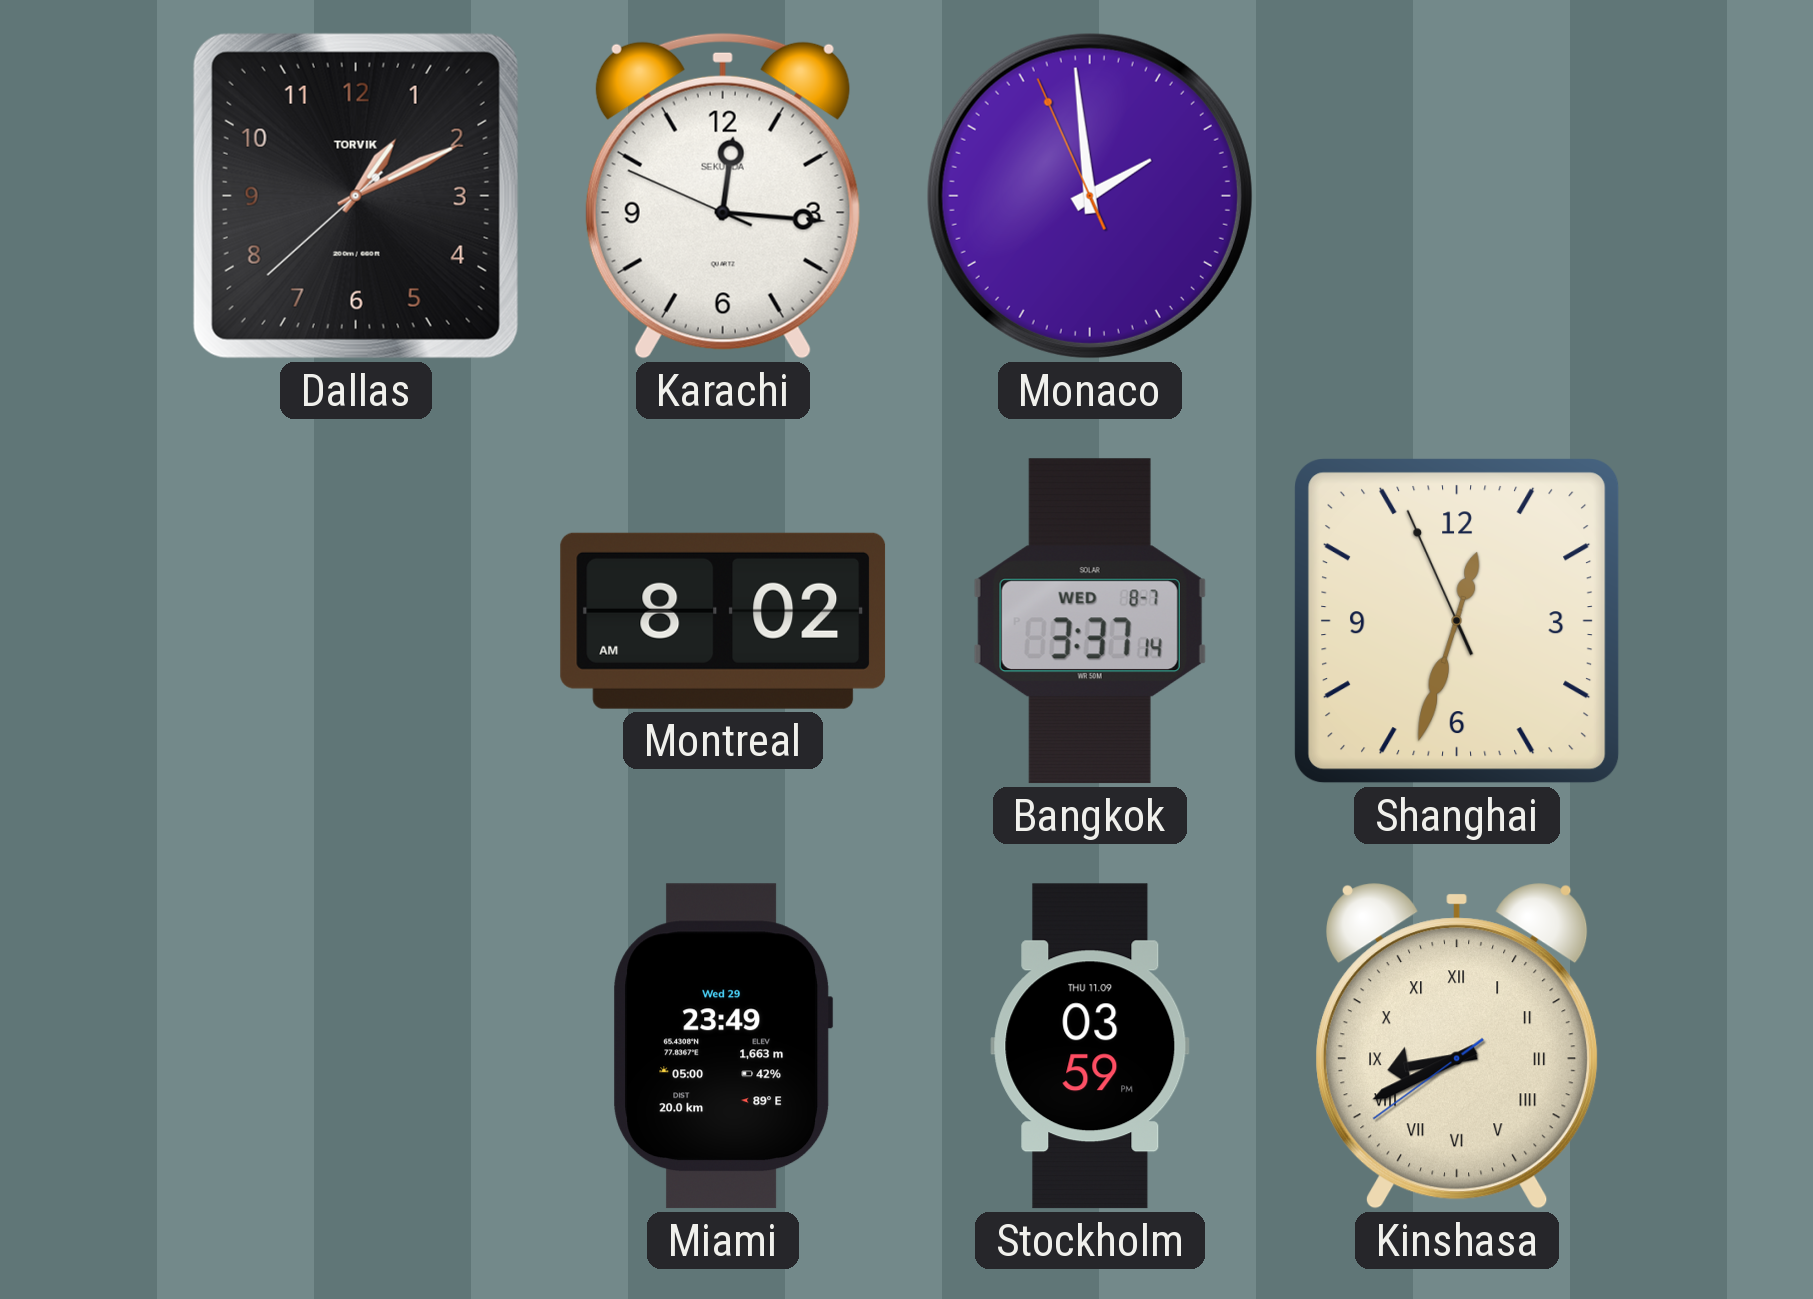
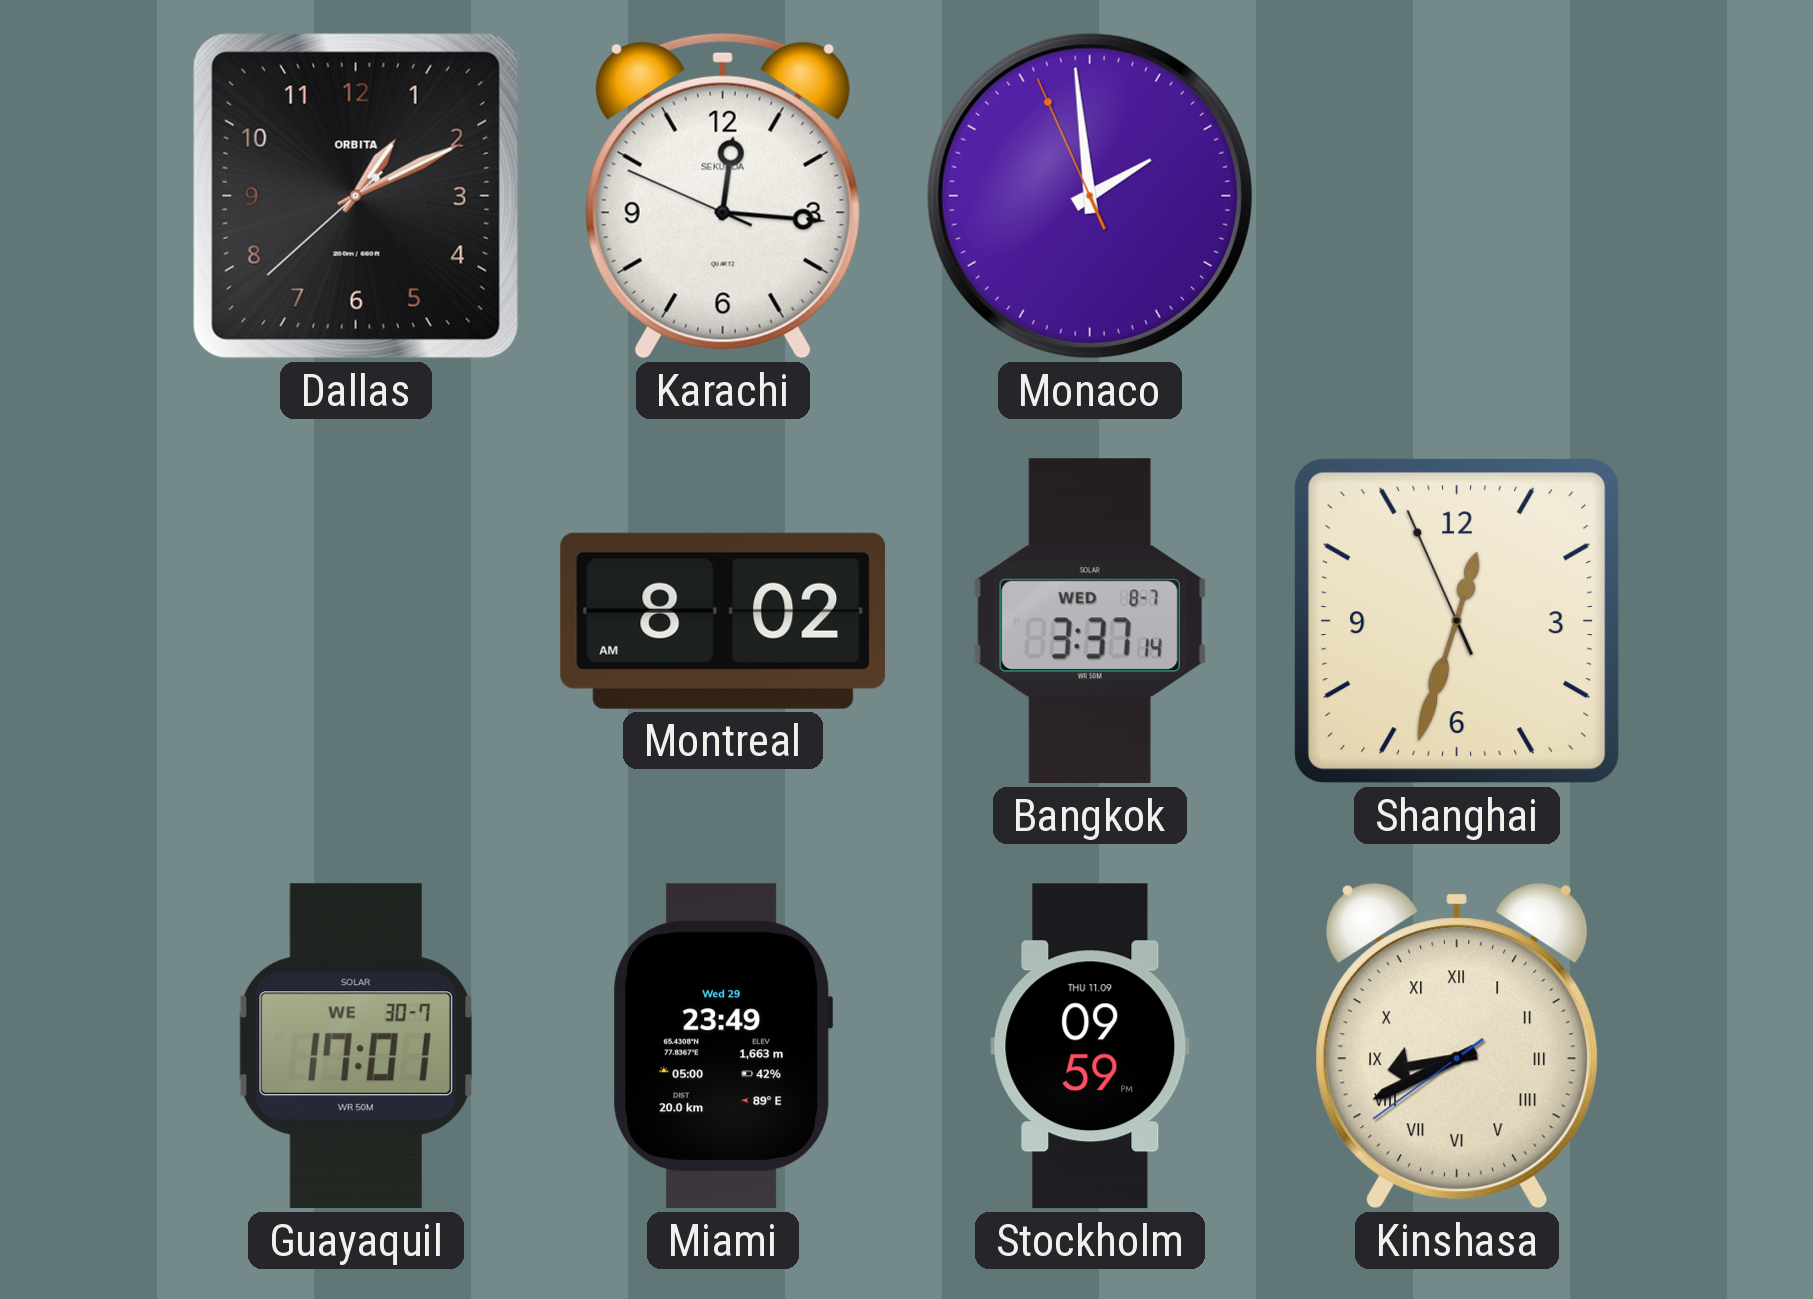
Dallas brand: TORVIK -> ORBITA
Guayaquil: none -> 17:01
Stockholm: 03:59 -> 09:59
